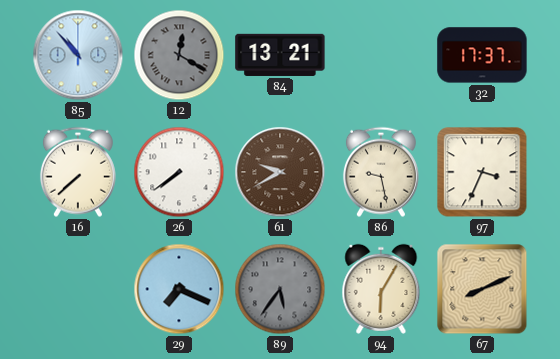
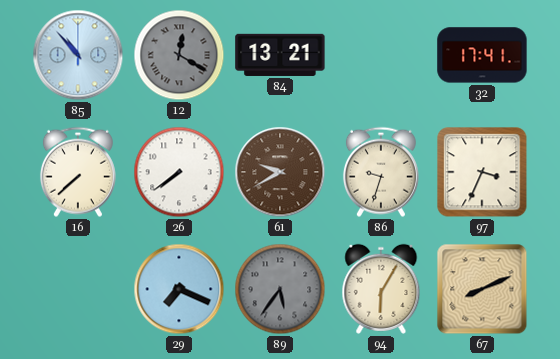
32: 17:37 -> 17:41
86: 9:28 -> 9:33
